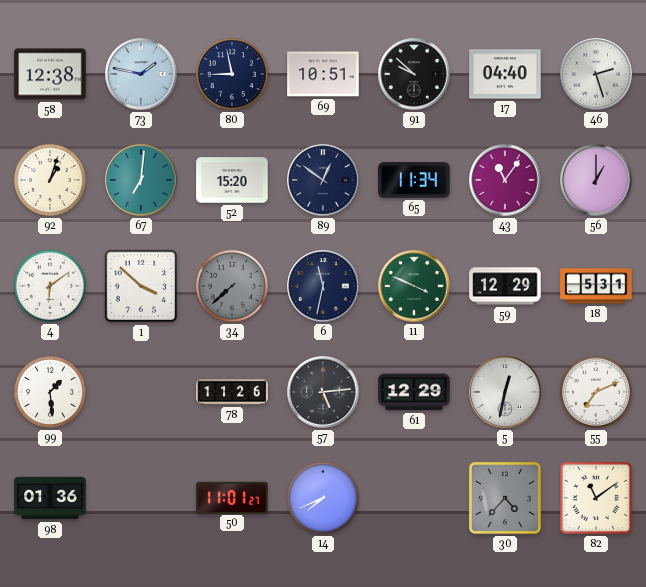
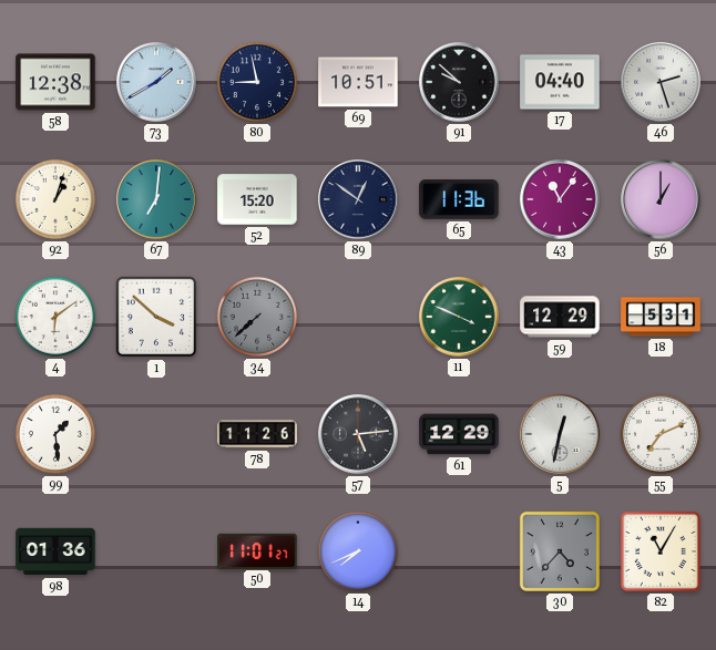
73: 1:47 -> 1:40
65: 11:34 -> 11:36
6: 11:32 -> none
82: 11:09 -> 11:05
